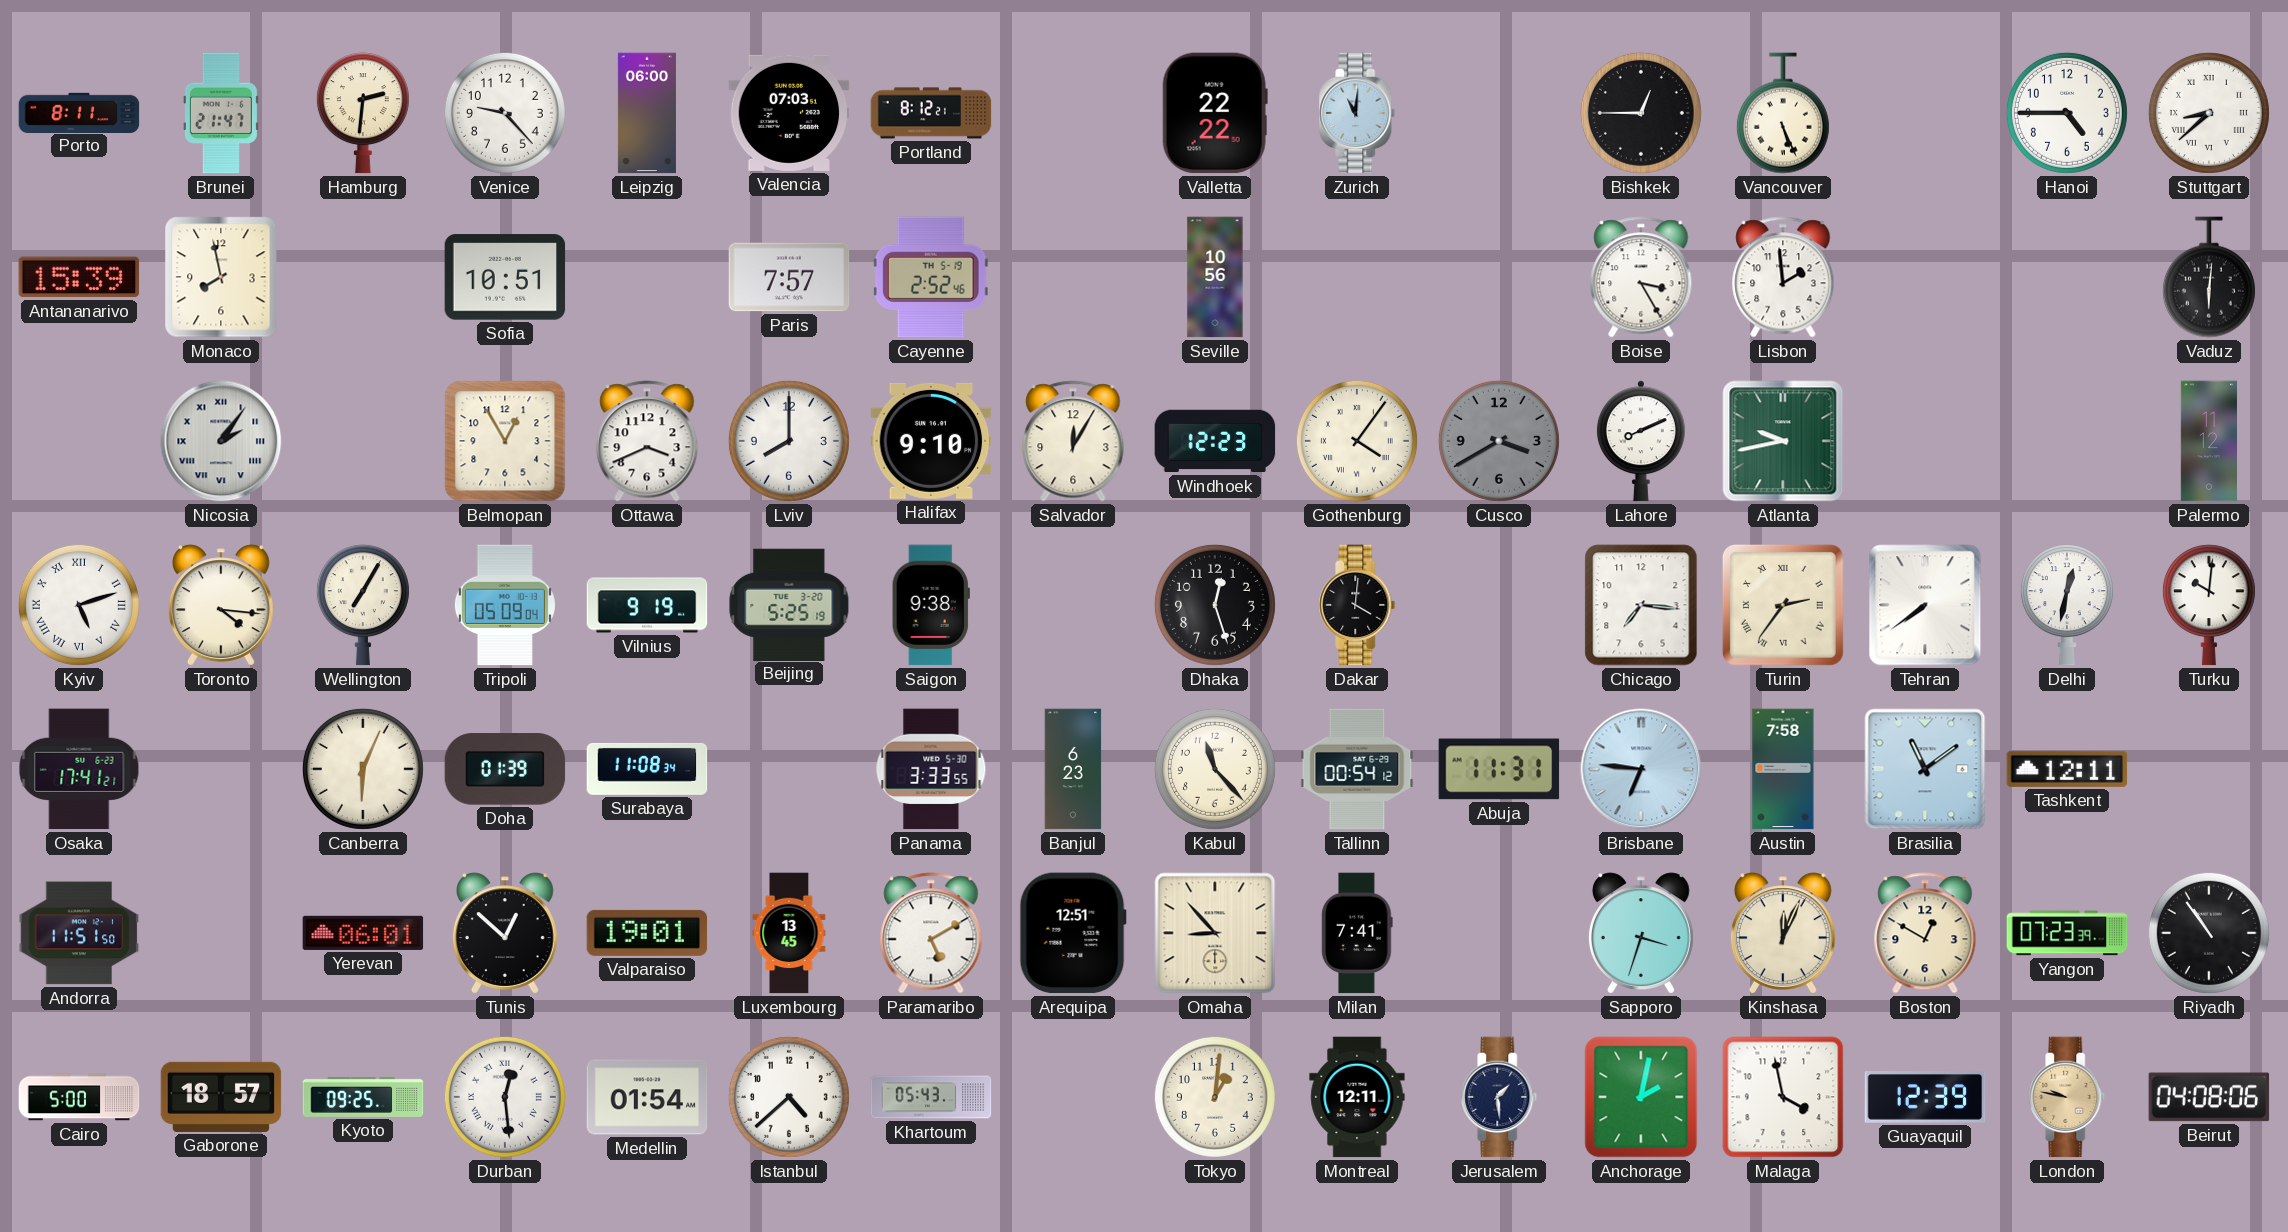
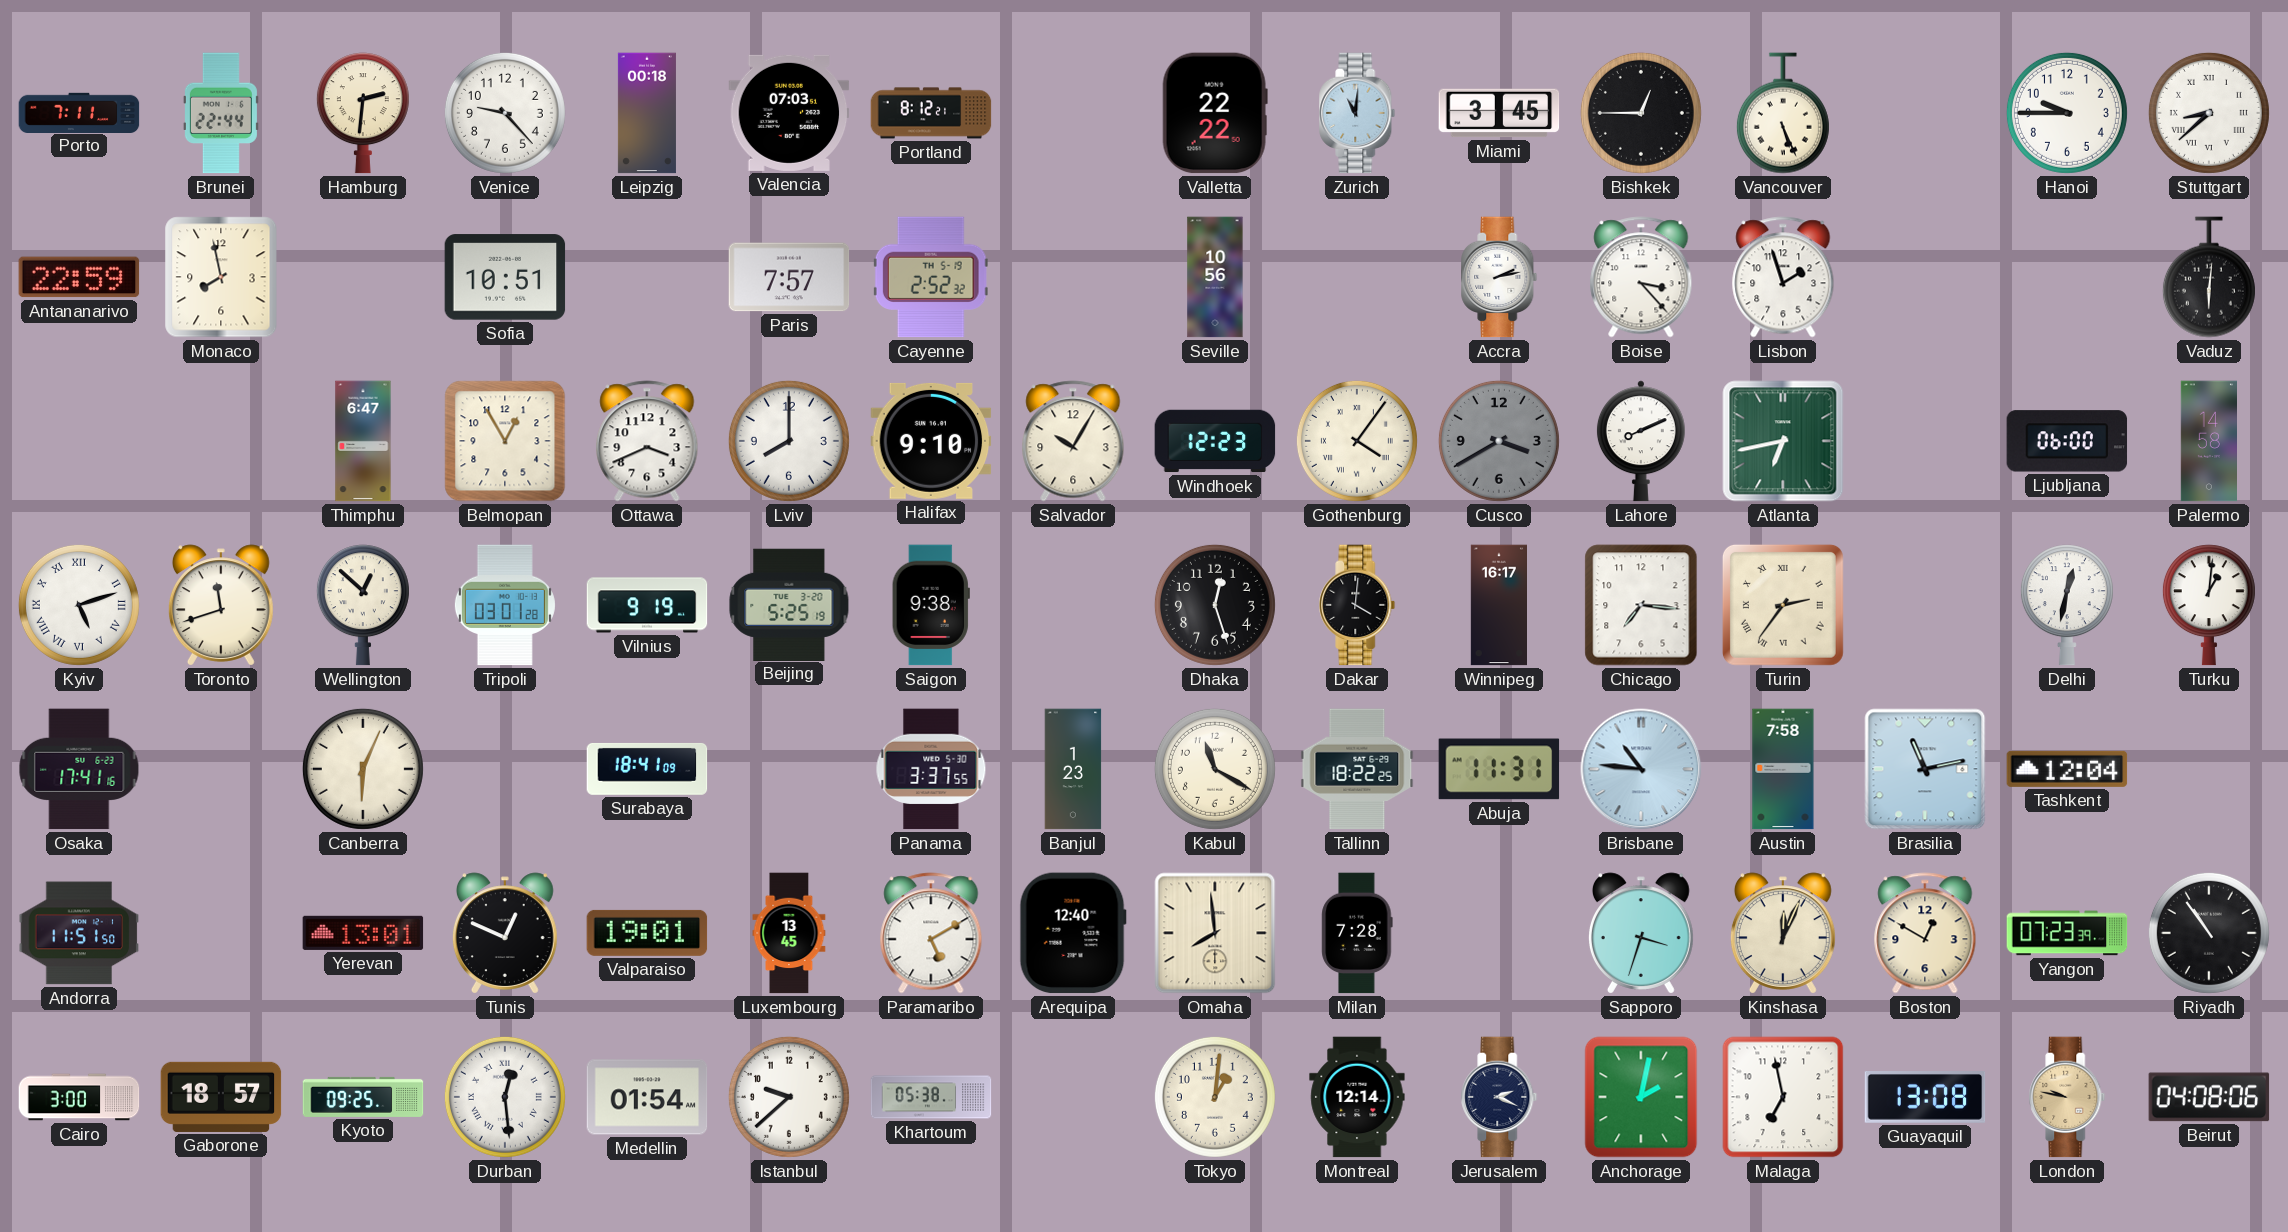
Porto: 8:11 -> 7:11
Brunei: 21:47 -> 22:44
Leipzig: 06:00 -> 00:18
Miami: none -> 3:45
Hanoi: 4:45 -> 9:45
Antananarivo: 15:39 -> 22:59
Cayenne: 2:52:46 -> 2:52:32
Accra: none -> 2:13
Boise: 3:25 -> 3:23
Lisbon: 1:59 -> 1:57
Nicosia: 2:06 -> none
Thimphu: none -> 6:47
Salvador: 12:05 -> 10:05
Atlanta: 9:43 -> 6:43
Ljubljana: none -> 06:00
Palermo: 11:12 -> 14:58
Toronto: 4:16 -> 11:42
Wellington: 7:05 -> 12:52
Tripoli: 05:09 -> 03:01
Winnipeg: none -> 16:17
Tehran: 7:39 -> none
Turku: 10:01 -> 1:01
Osaka: 17:41:21 -> 17:41:16
Doha: 01:39 -> none
Surabaya: 11:08 -> 18:41
Panama: 3:33 -> 3:37
Banjul: 6:23 -> 1:23
Kabul: 11:23 -> 11:20
Tallinn: 00:54 -> 18:22
Brisbane: 6:46 -> 10:46
Brasilia: 11:09 -> 11:13
Tashkent: 12:11 -> 12:04
Yerevan: 06:01 -> 13:01
Tunis: 12:52 -> 12:49
Arequipa: 12:51 -> 12:40
Omaha: 8:53 -> 7:59
Milan: 7:41 -> 7:28
Cairo: 5:00 -> 3:00
Istanbul: 4:38 -> 9:38
Khartoum: 05:43 -> 05:38
Montreal: 12:11 -> 12:14
Jerusalem: 1:29 -> 2:19
Malaga: 3:58 -> 6:58
Guayaquil: 12:39 -> 13:08
